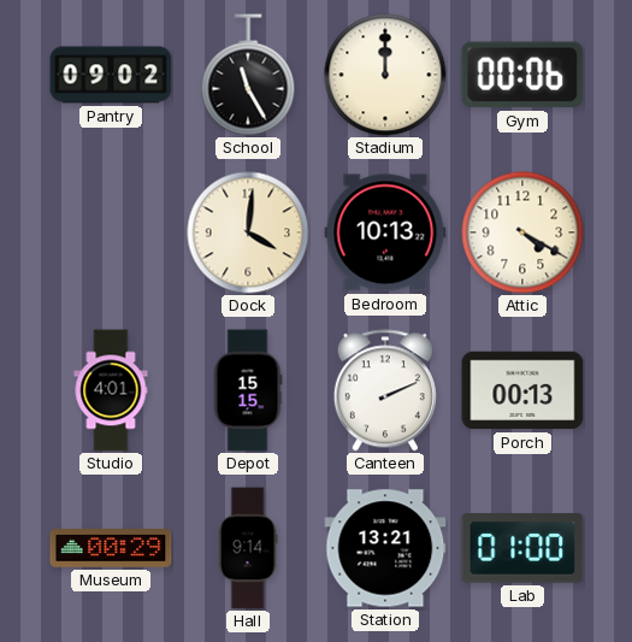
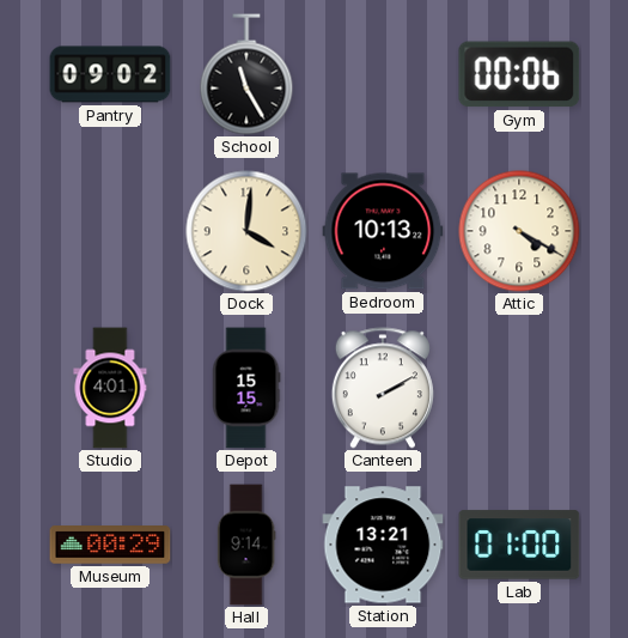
Stadium: 12:00 -> none
Canteen: 2:11 -> 2:10
Porch: 00:13 -> none
